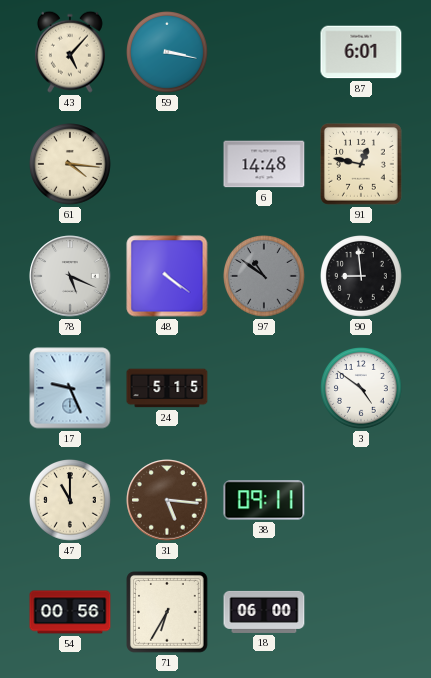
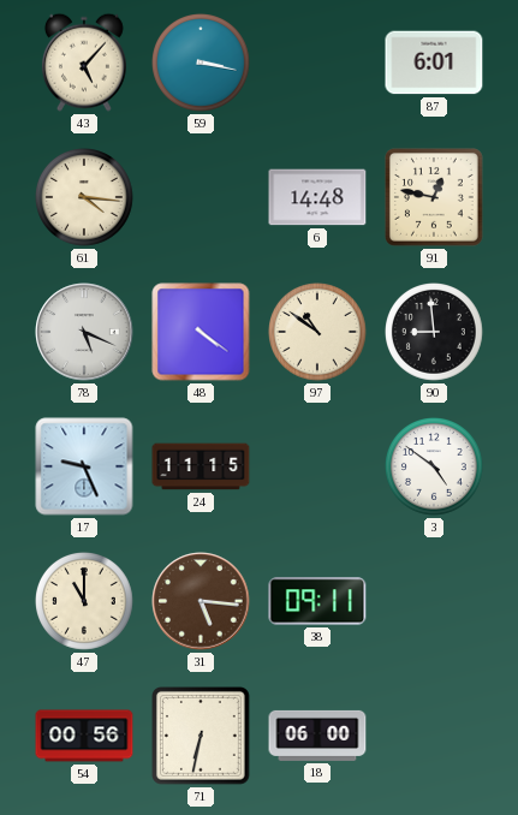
97 dial: grey -> cream
24: 5:15 -> 11:15
71: 6:35 -> 6:32
